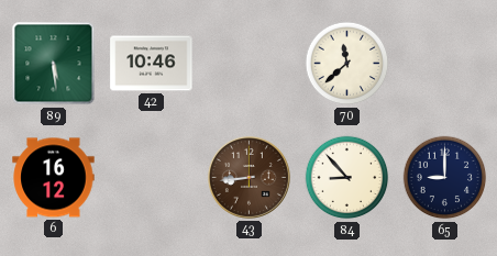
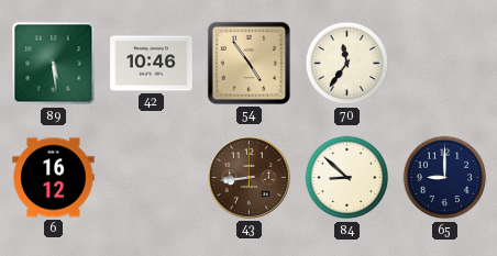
54: none -> 4:54
70: 11:38 -> 11:36
84: 8:53 -> 8:52
